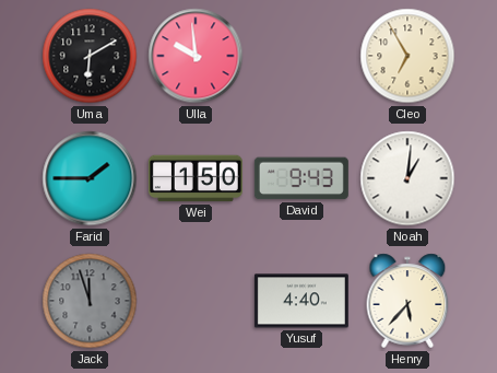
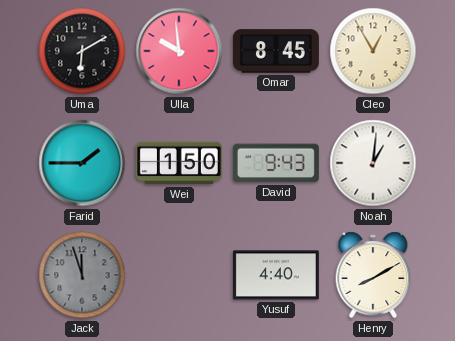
Omar: none -> 8:45
Cleo: 6:55 -> 12:55
Henry: 5:37 -> 8:10
